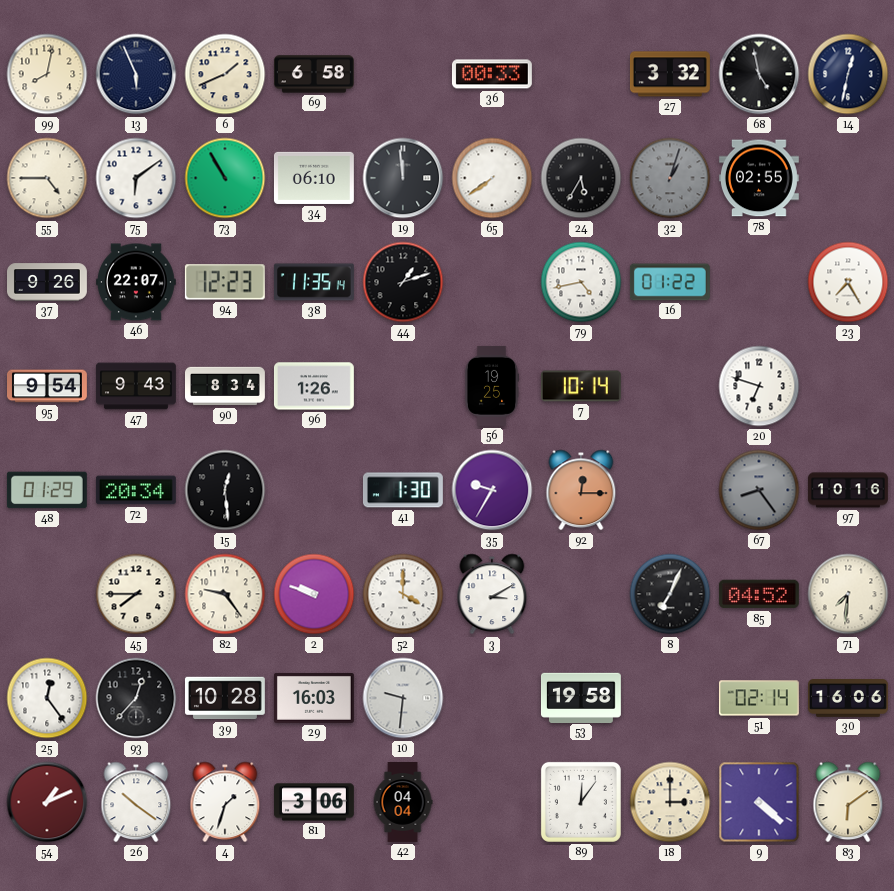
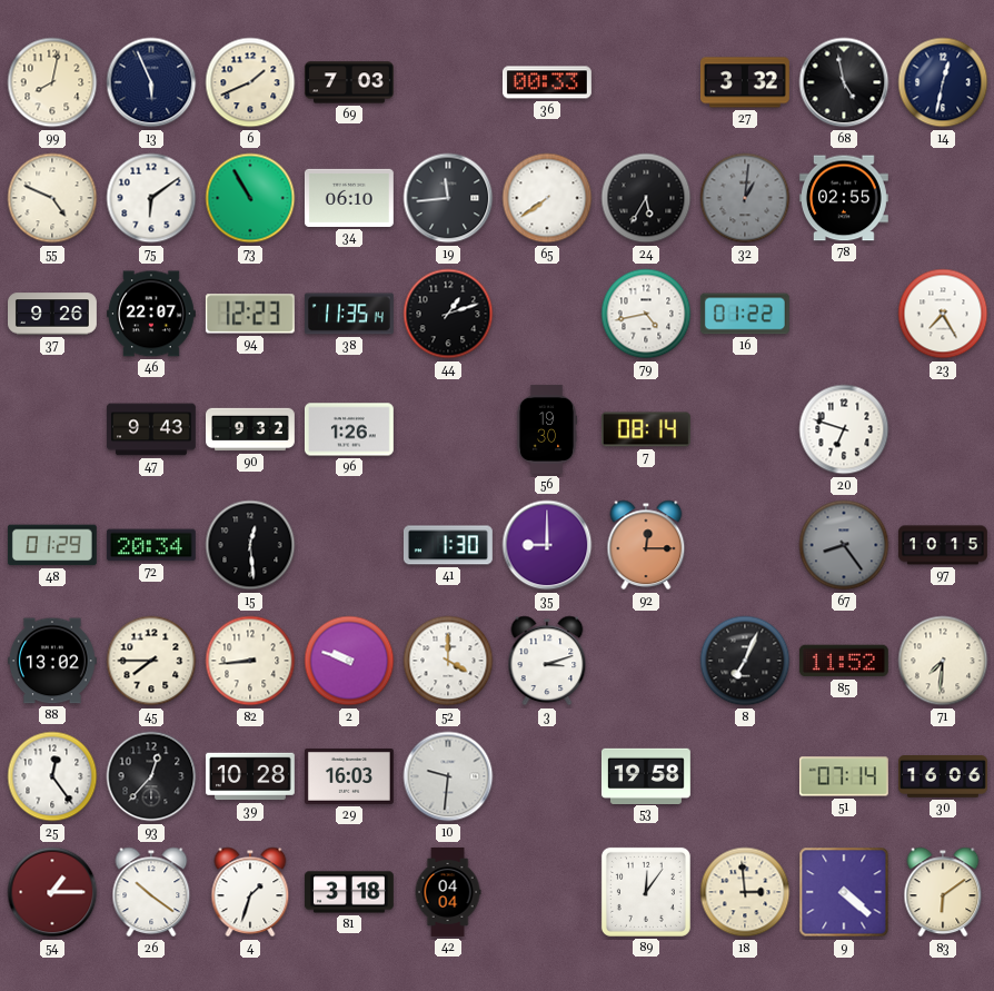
69: 6:58 -> 7:03
55: 4:45 -> 4:49
19: 11:59 -> 11:44
32: 1:03 -> 1:01
95: 9:54 -> none
90: 8:34 -> 9:32
56: 19:25 -> 19:30
7: 10:14 -> 08:14
35: 9:35 -> 9:00
97: 10:16 -> 10:15
88: none -> 13:02
82: 9:24 -> 8:44
3: 3:10 -> 3:12
85: 04:52 -> 11:52
51: 02:14 -> 07:14
54: 1:11 -> 1:15
81: 3:06 -> 3:18
18: 3:00 -> 2:59
